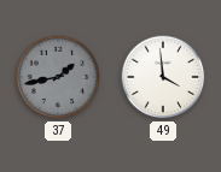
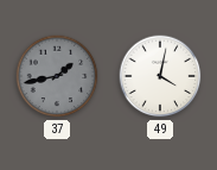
49: 3:59 -> 4:02
